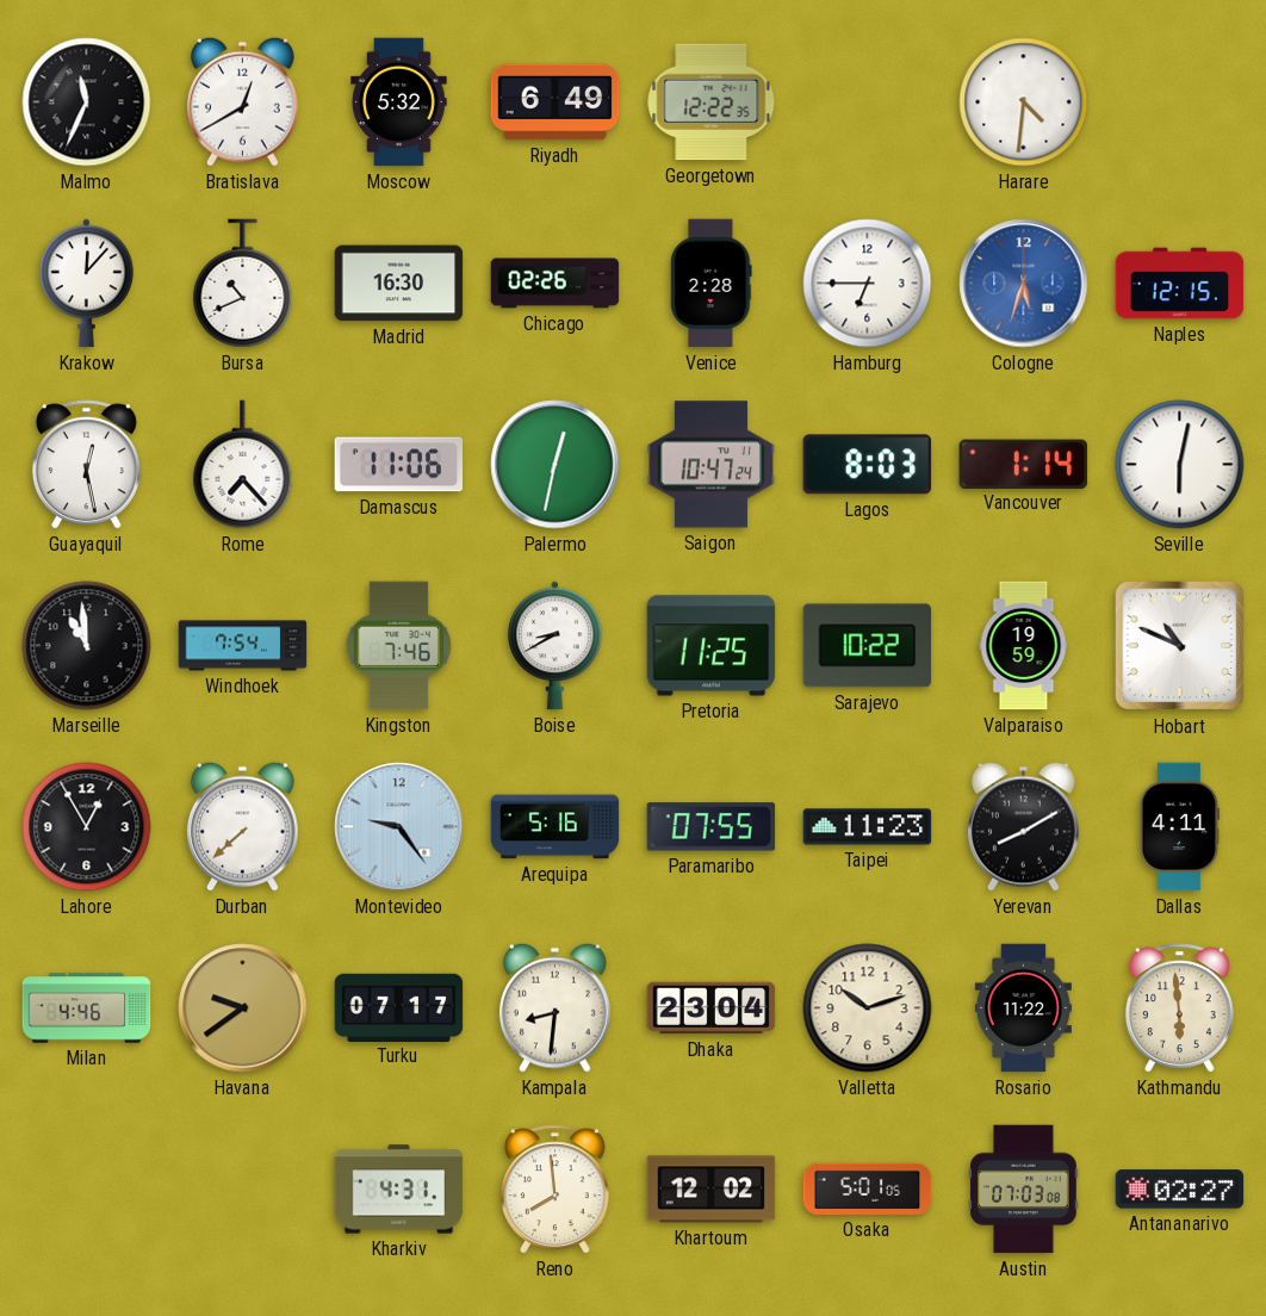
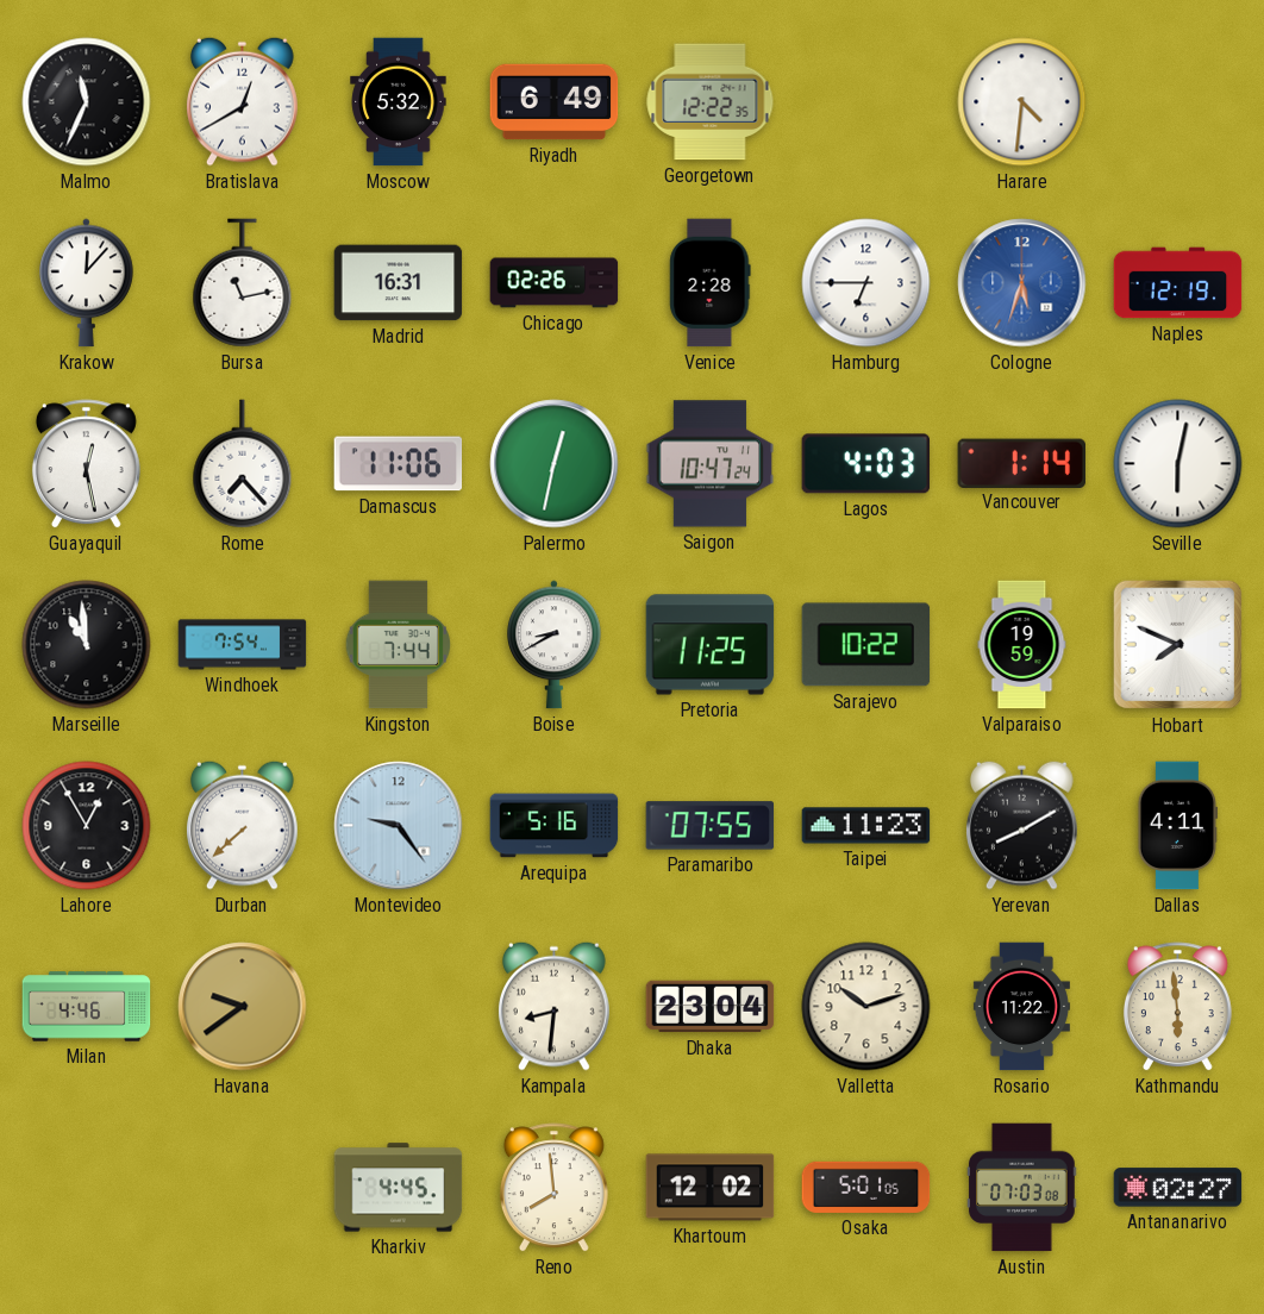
Bursa: 10:41 -> 11:13
Madrid: 16:30 -> 16:31
Naples: 12:15 -> 12:19
Lagos: 8:03 -> 4:03
Kingston: 7:46 -> 7:44
Hobart: 10:49 -> 7:49
Turku: 07:17 -> none
Kharkiv: 4:31 -> 4:45
